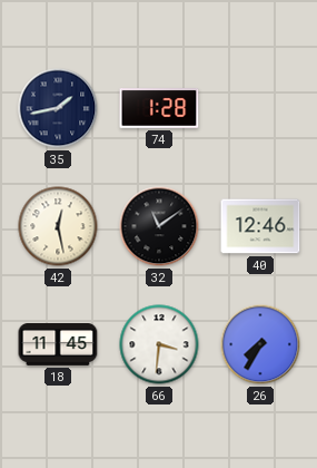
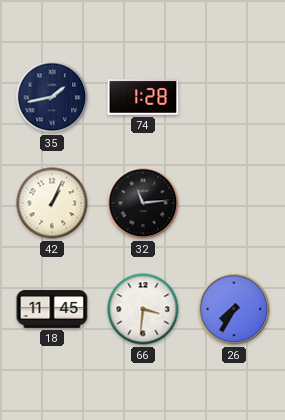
42: 12:28 -> 1:04
32: 11:09 -> 11:14
40: 12:46 -> none
